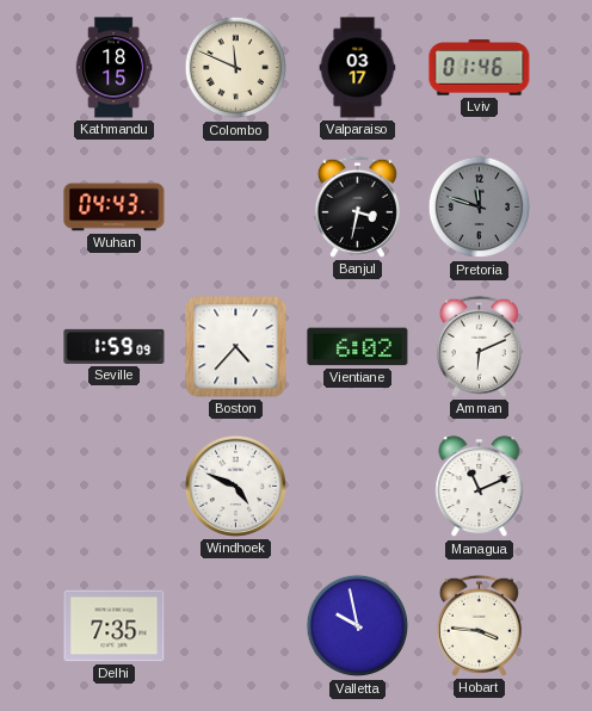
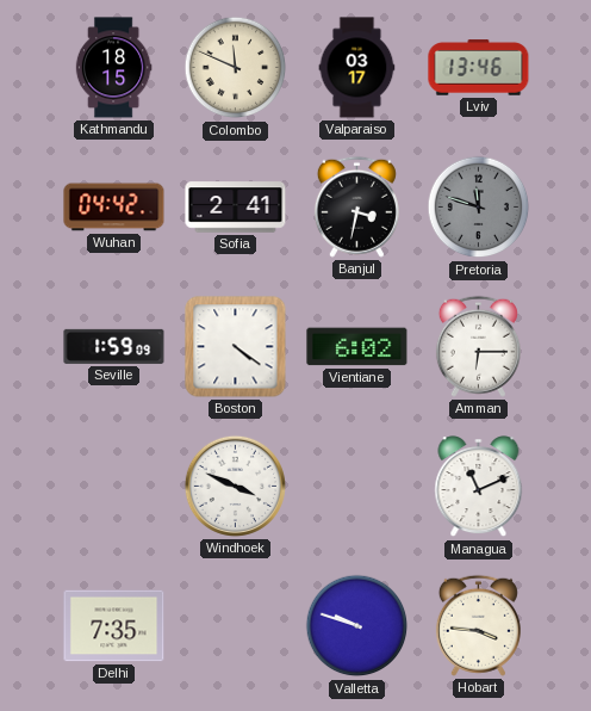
Lviv: 01:46 -> 13:46
Wuhan: 04:43 -> 04:42
Sofia: none -> 2:41
Boston: 4:37 -> 4:21
Amman: 6:11 -> 6:15
Windhoek: 4:49 -> 3:49
Valletta: 9:58 -> 9:48
